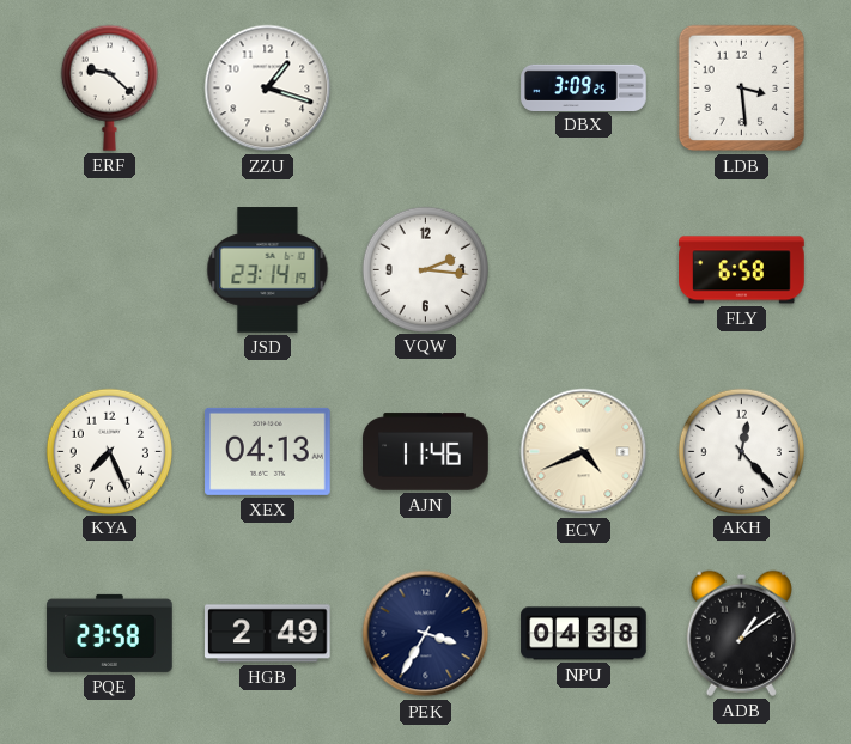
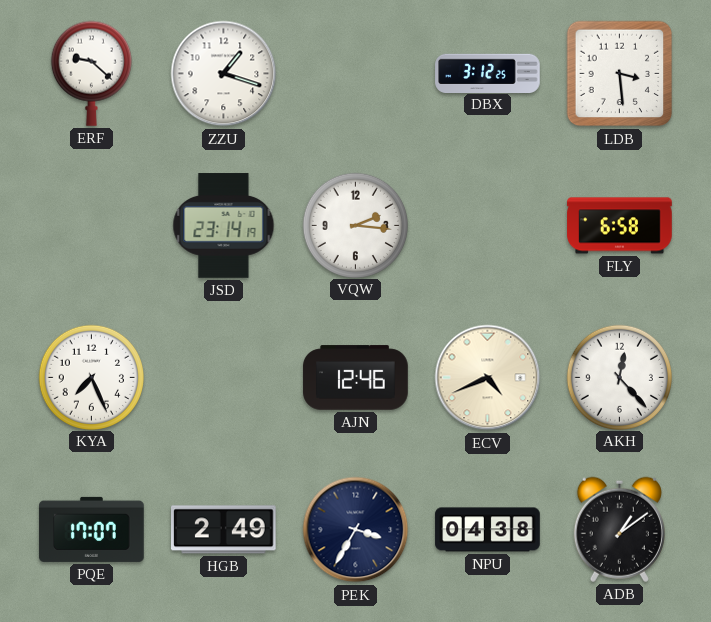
DBX: 3:09 -> 3:12
XEX: 04:13 -> none
AJN: 11:46 -> 12:46
PQE: 23:58 -> 17:07
